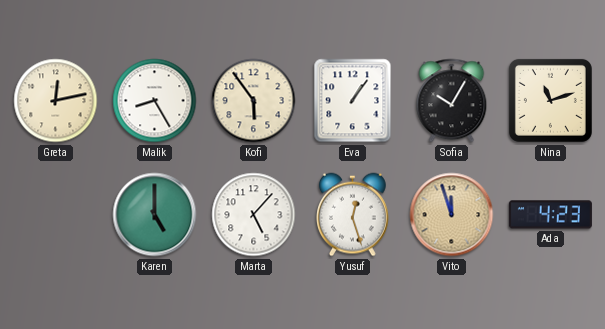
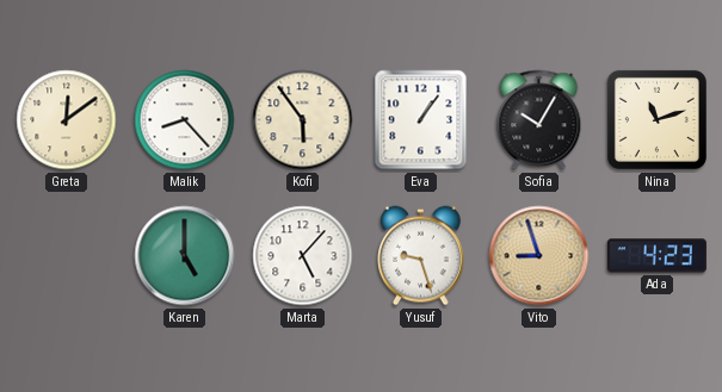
Greta: 12:13 -> 12:09
Malik: 8:25 -> 8:23
Yusuf: 12:27 -> 9:27
Vito: 11:57 -> 8:57
